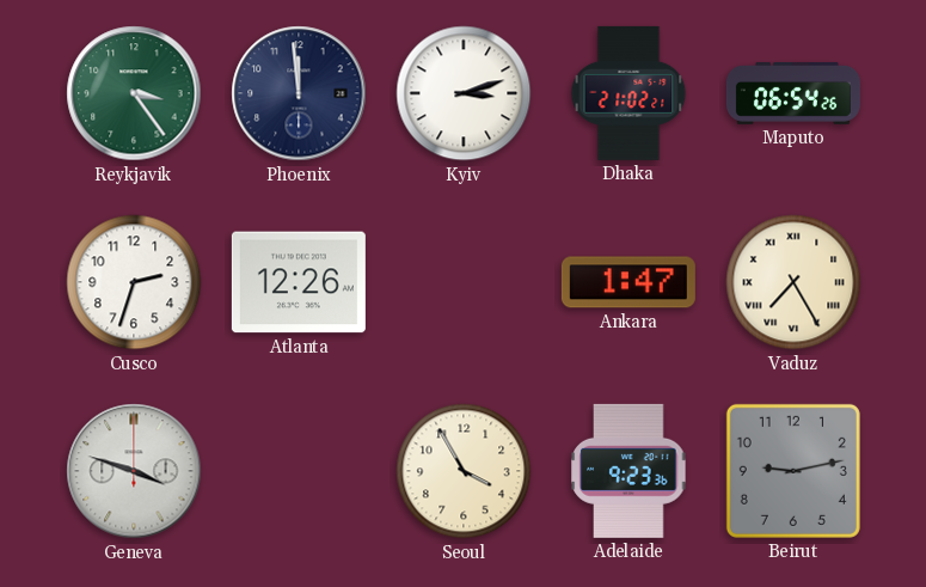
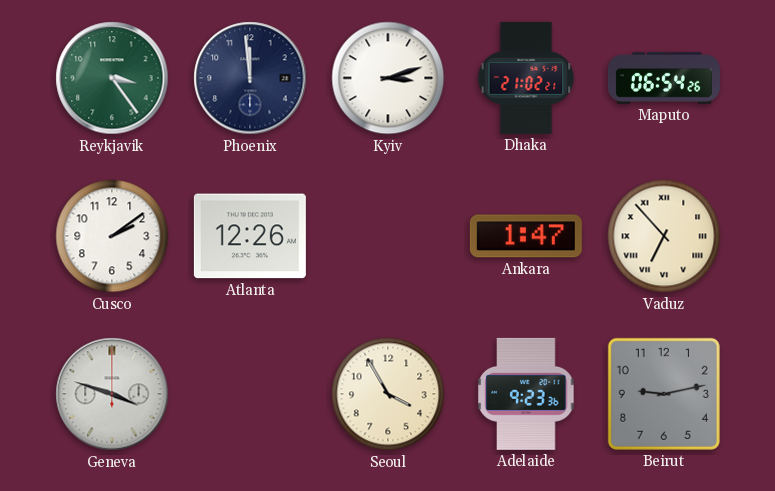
Cusco: 2:33 -> 2:09
Vaduz: 7:25 -> 6:53
